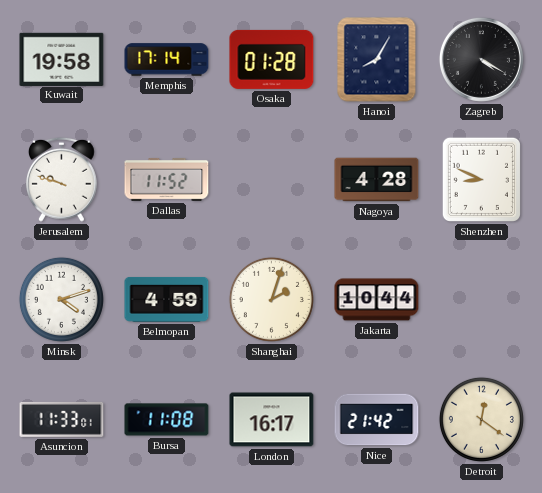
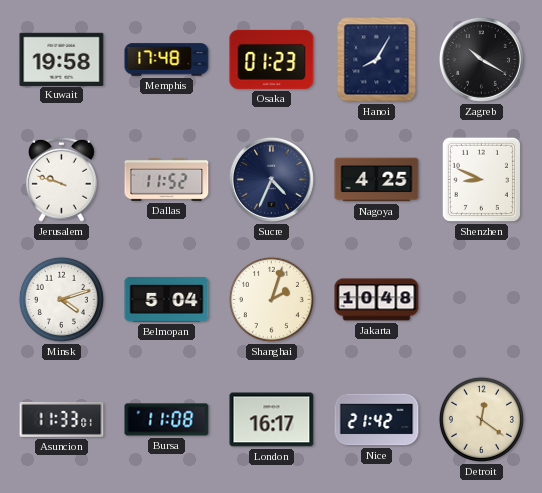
Memphis: 17:14 -> 17:48
Osaka: 01:28 -> 01:23
Zagreb: 4:20 -> 10:20
Sucre: none -> 4:34
Nagoya: 4:28 -> 4:25
Belmopan: 4:59 -> 5:04
Jakarta: 10:44 -> 10:48
